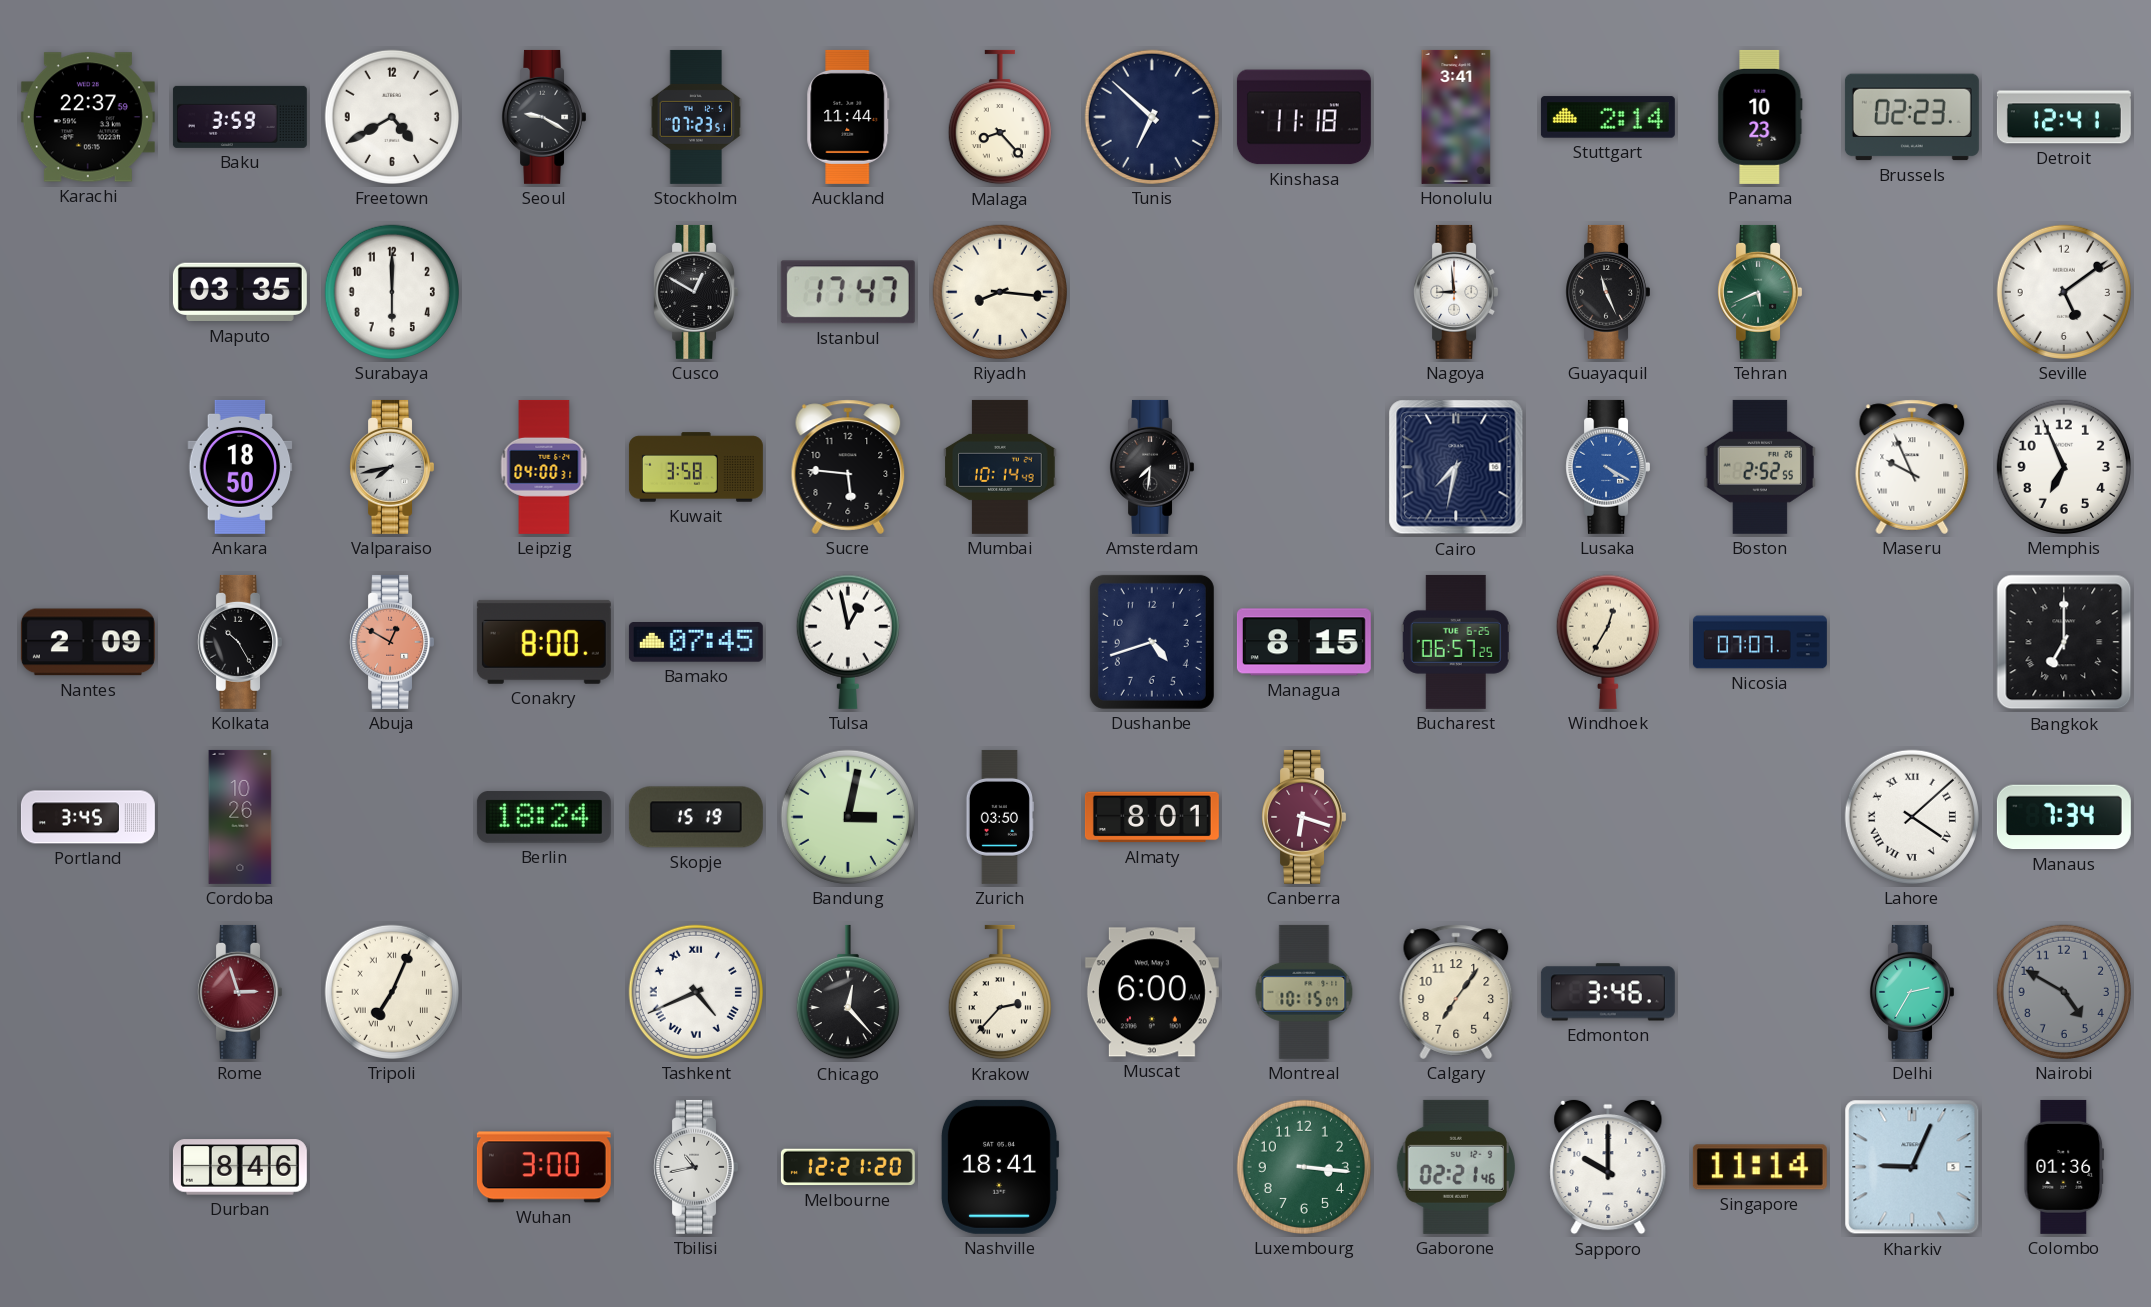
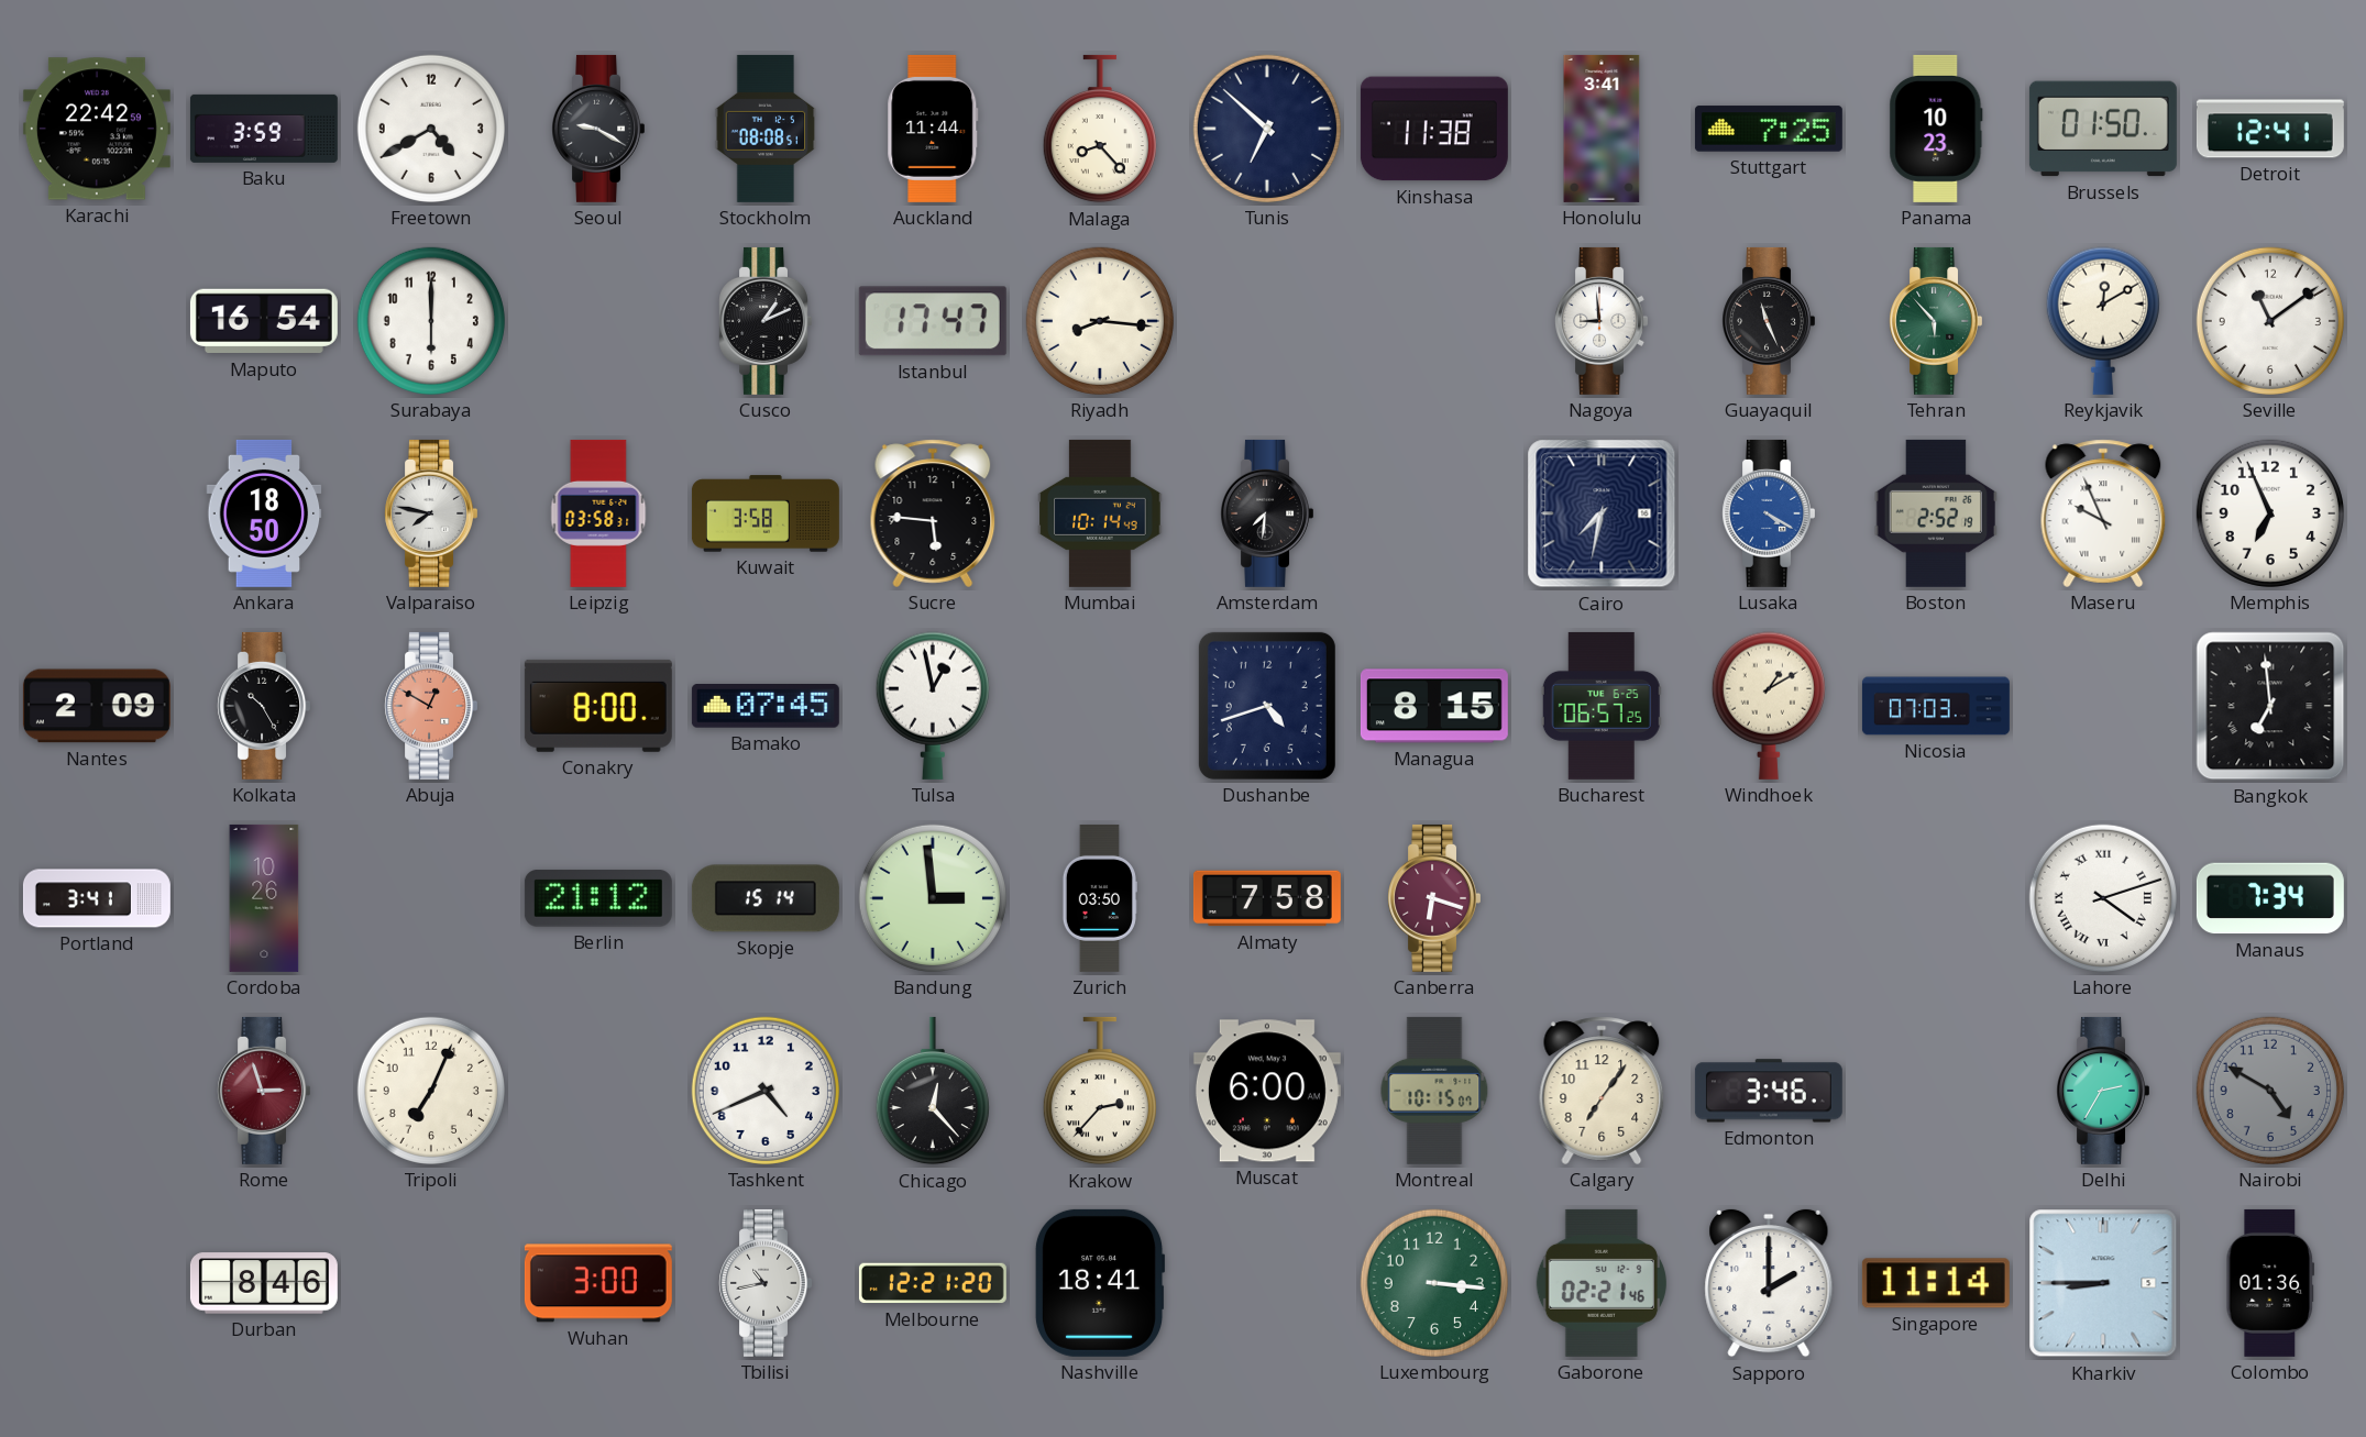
Karachi: 22:37 -> 22:42
Stockholm: 07:23 -> 08:08
Kinshasa: 11:18 -> 11:38
Stuttgart: 2:14 -> 7:25
Brussels: 02:23 -> 01:50
Maputo: 03:35 -> 16:54
Cusco: 12:50 -> 1:11
Tehran: 5:41 -> 5:53
Reykjavik: none -> 12:10
Seville: 5:09 -> 11:09
Valparaiso: 7:43 -> 7:47
Leipzig: 04:00 -> 03:58
Boston: 2:52:55 -> 2:52:19
Windhoek: 12:35 -> 1:10
Nicosia: 07:07 -> 07:03
Bangkok: 7:00 -> 6:59
Portland: 3:45 -> 3:41
Berlin: 18:24 -> 21:12
Skopje: 15:19 -> 15:14
Bandung: 3:02 -> 2:59
Almaty: 8:01 -> 7:58
Lahore: 4:08 -> 4:12
Tripoli numerals: Roman -> Arabic
Tashkent numerals: Roman -> Arabic
Sapporo: 10:00 -> 2:00
Kharkiv: 9:04 -> 8:45
